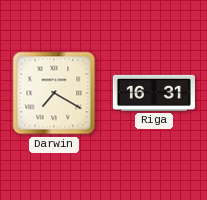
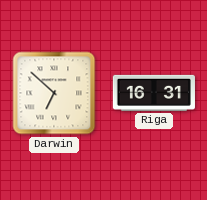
Darwin: 7:20 -> 6:52
